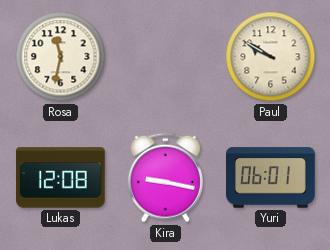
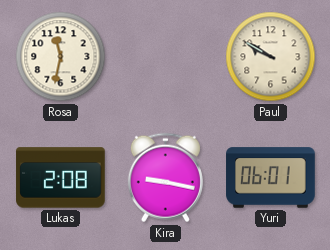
Lukas: 12:08 -> 2:08
